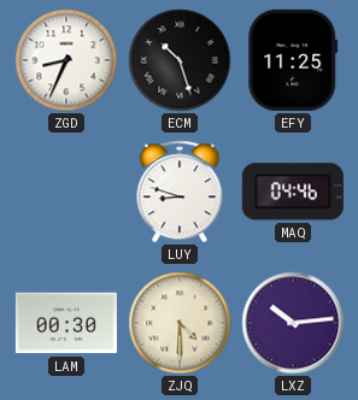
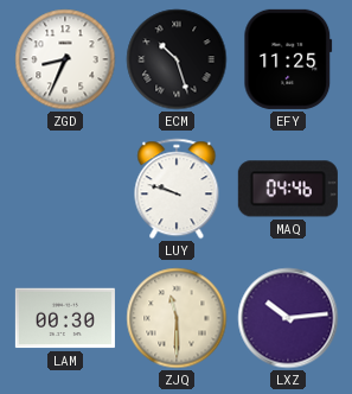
LUY: 8:48 -> 9:48
ZJQ: 4:30 -> 11:30
